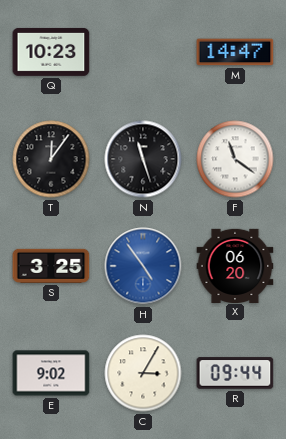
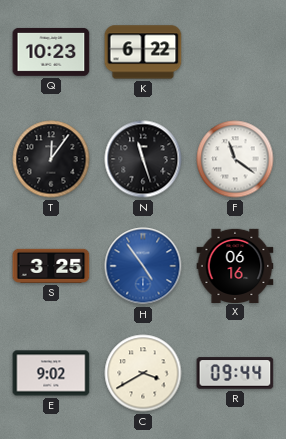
K: none -> 6:22
M: 14:47 -> none
X: 06:20 -> 06:16
C: 3:05 -> 3:40
